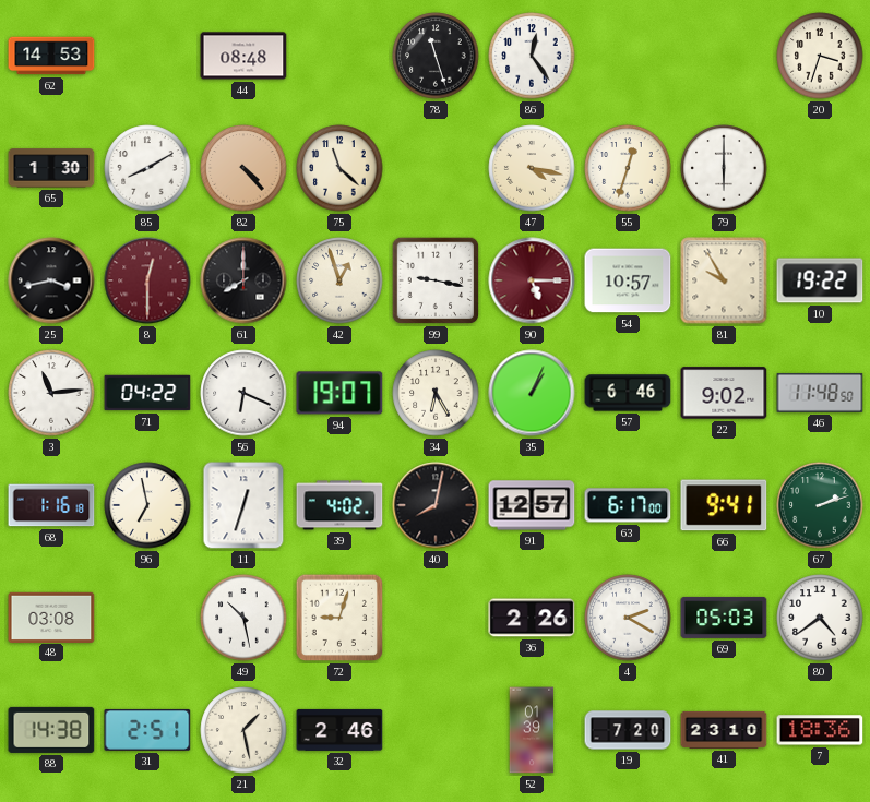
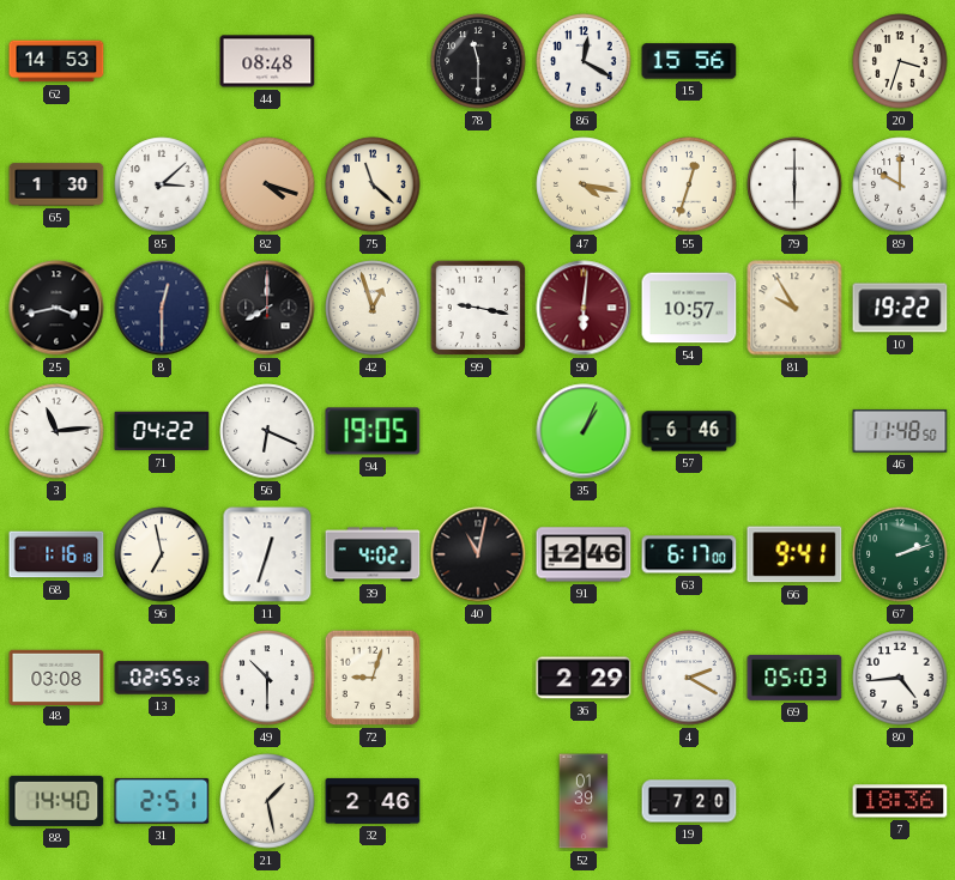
78: 11:27 -> 11:30
86: 12:24 -> 12:20
15: none -> 15:56
85: 8:10 -> 3:08
82: 4:23 -> 4:18
89: none -> 10:00
8 dial: burgundy -> navy
90: 5:15 -> 6:01
94: 19:07 -> 19:05
34: 6:25 -> none
22: 9:02 -> none
40: 8:02 -> 11:02
91: 12:57 -> 12:46
13: none -> 02:55
49: 10:28 -> 10:30
36: 2:26 -> 2:29
80: 4:39 -> 4:44
88: 14:38 -> 14:40
41: 23:10 -> none
